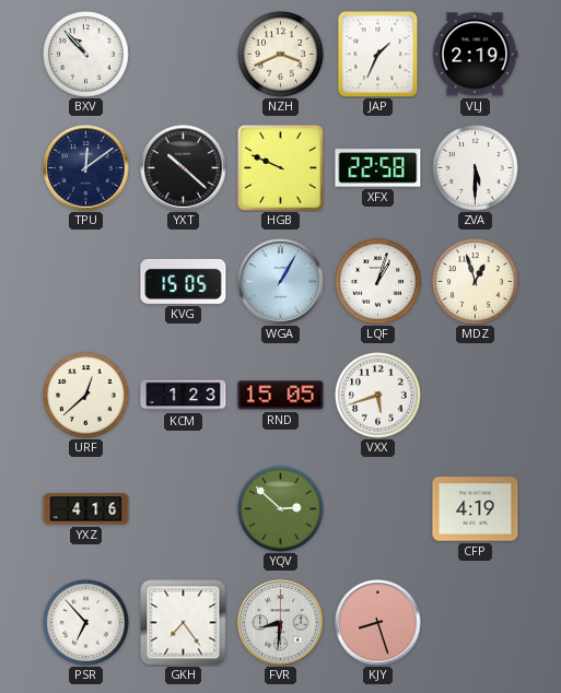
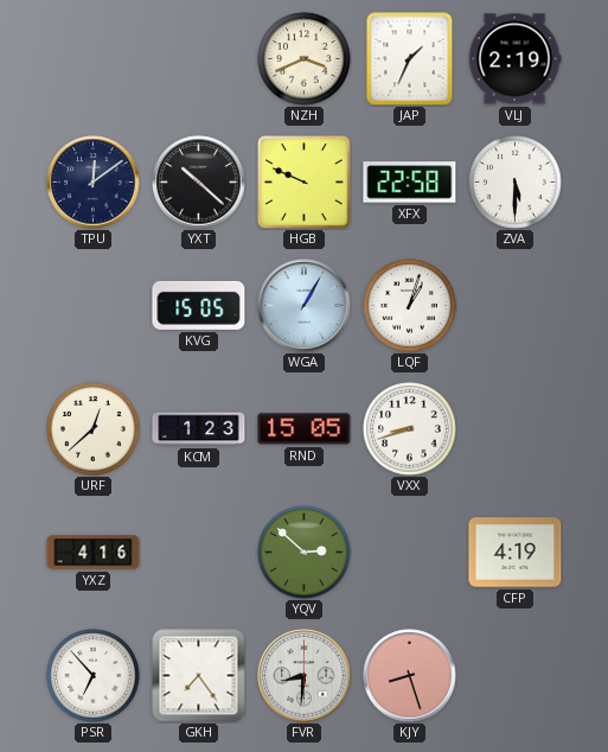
BXV: 10:53 -> none
MDZ: 12:57 -> none
VXX: 5:42 -> 8:42
